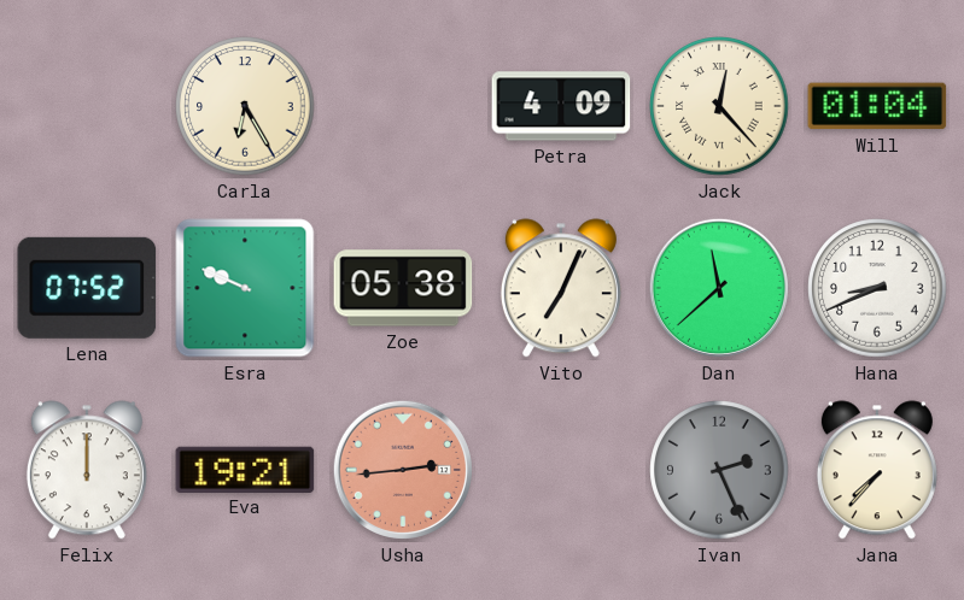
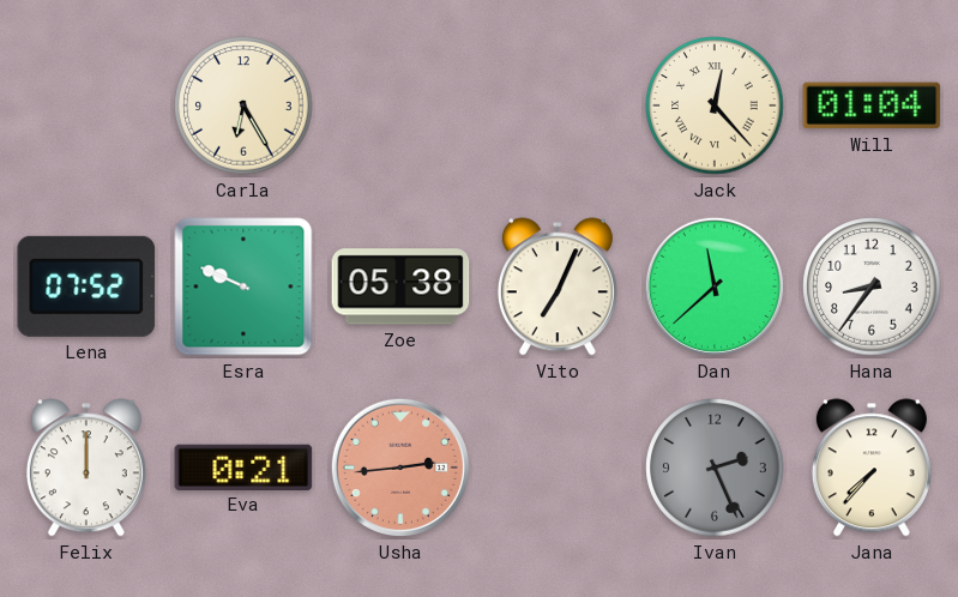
Petra: 4:09 -> none
Hana: 8:41 -> 8:36
Eva: 19:21 -> 0:21
